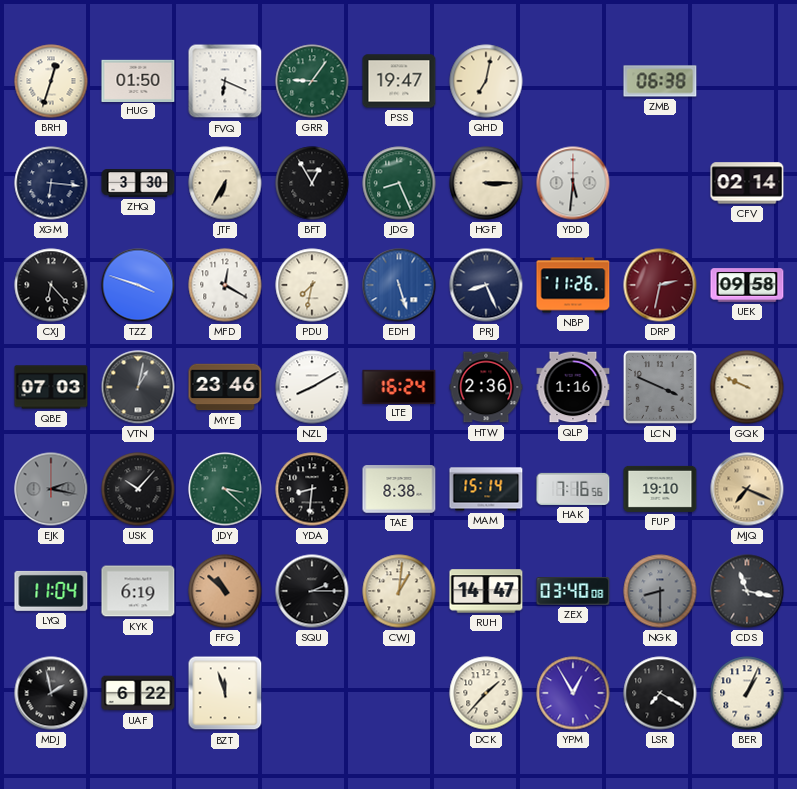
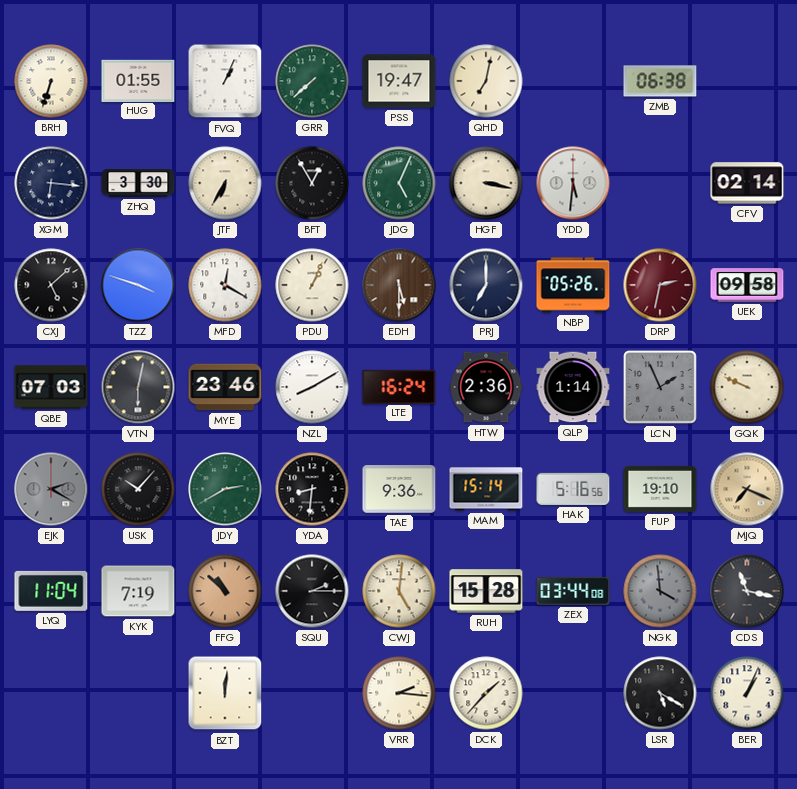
BRH: 12:33 -> 6:33
HUG: 01:50 -> 01:55
FVQ: 6:19 -> 1:04
GRR: 9:06 -> 7:38
JDG: 8:26 -> 5:04
HGF: 3:15 -> 3:17
CXJ: 6:23 -> 5:08
PDU: 7:32 -> 1:04
EDH: 5:27 -> 5:30
EDH dial: blue -> brown
PRJ: 8:26 -> 7:00
NBP: 11:26 -> 05:26
VTN: 1:02 -> 6:02
QLP: 1:16 -> 1:14
LCN: 3:49 -> 1:56
EJK: 2:17 -> 2:20
JDY: 3:22 -> 2:40
TAE: 8:38 -> 9:36
HAK: 7:16 -> 5:16
KYK: 6:19 -> 7:19
CWJ: 1:01 -> 5:01
RUH: 14:47 -> 15:28
ZEX: 03:40 -> 03:44
NGK: 8:30 -> 3:59
MDJ: 1:58 -> none
UAF: 6:22 -> none
BZT: 11:57 -> 12:01
VRR: none -> 2:16
YPM: 12:55 -> none
LSR: 7:20 -> 5:20
